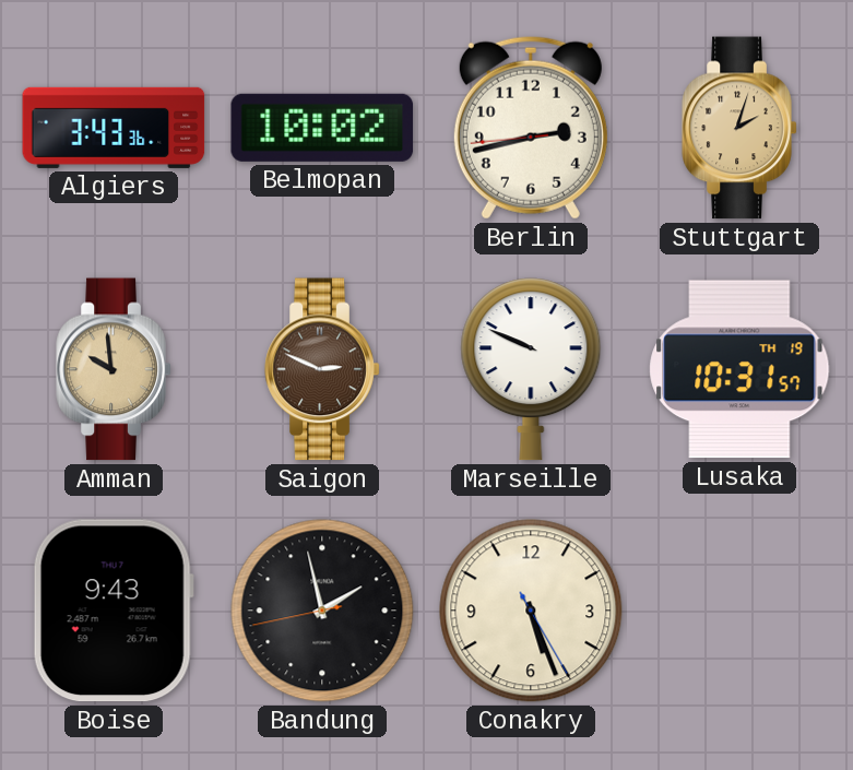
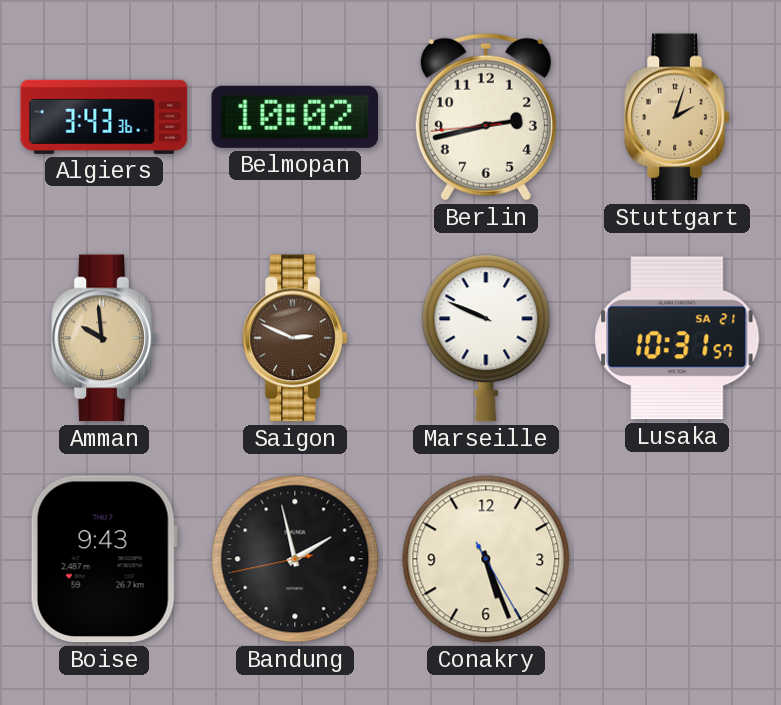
Lusaka date: TH 19 -> SA 21
